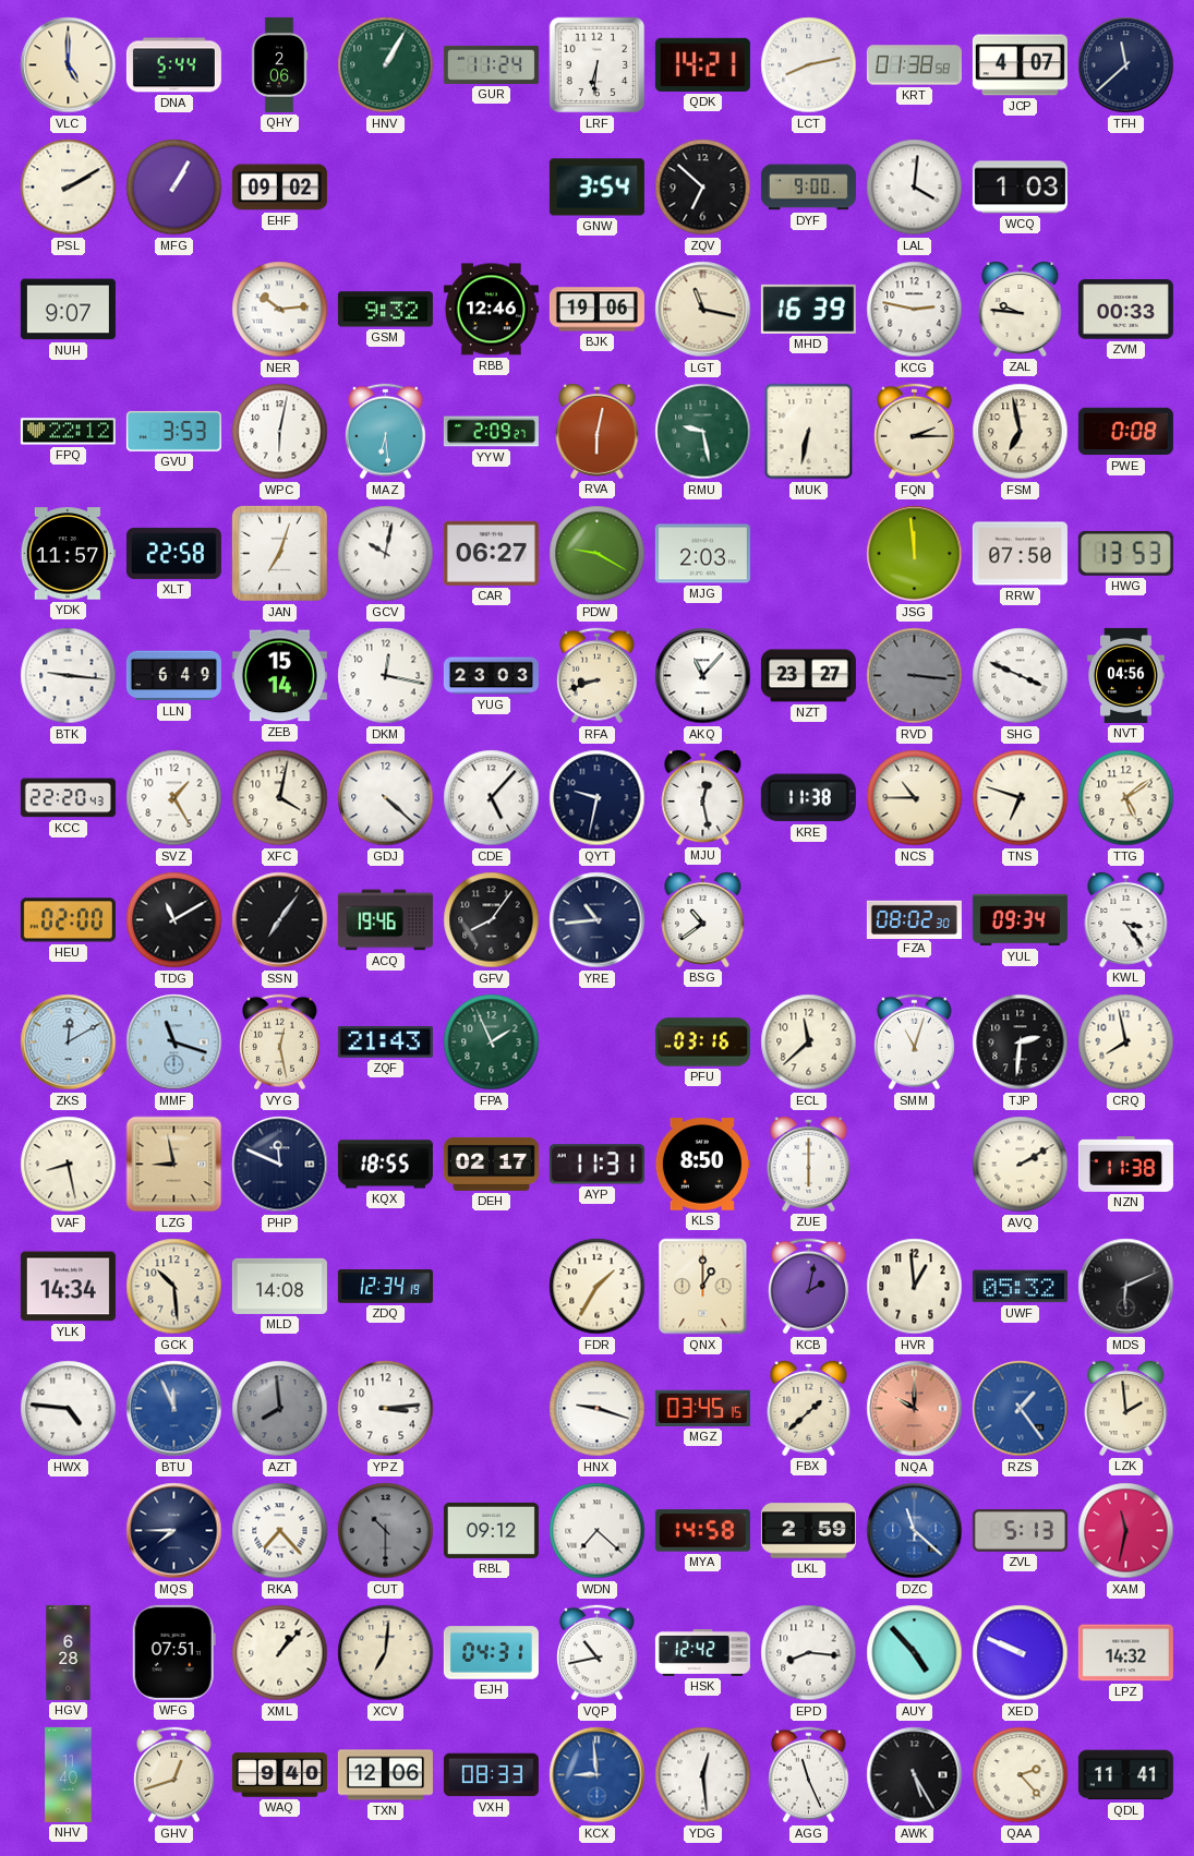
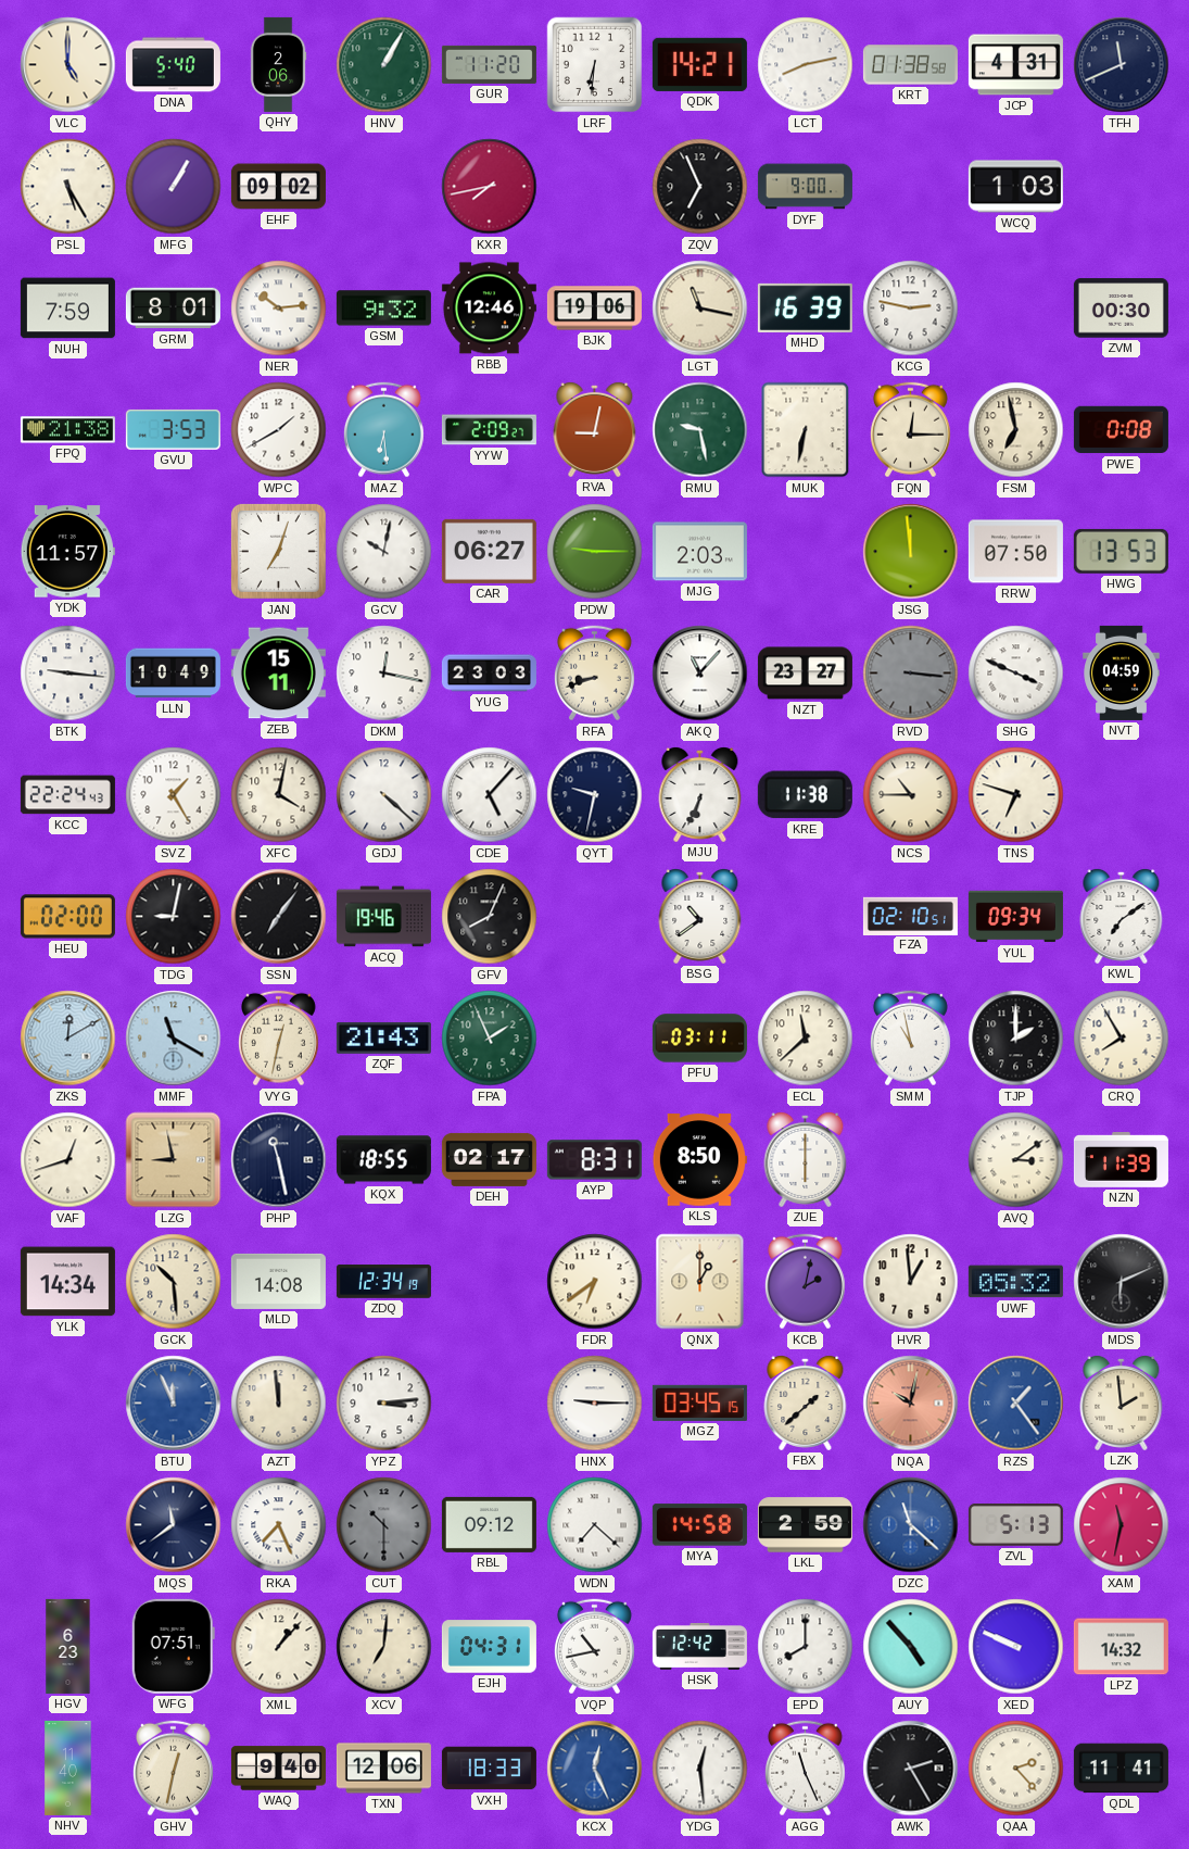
DNA: 5:44 -> 5:40
GUR: 11:24 -> 11:20
JCP: 4:07 -> 4:31
TFH: 11:38 -> 11:41
PSL: 2:10 -> 5:25
KXR: none -> 7:43
GNW: 3:54 -> none
ZQV: 6:52 -> 6:56
LAL: 4:01 -> none
NUH: 9:07 -> 7:59
GRM: none -> 8:01
ZAL: 9:46 -> none
ZVM: 00:33 -> 00:30
FPQ: 22:12 -> 21:38
WPC: 6:02 -> 1:40
RVA: 6:02 -> 9:02
FQN: 2:15 -> 12:15
XLT: 22:58 -> none
PDW: 9:20 -> 9:15
LLN: 6:49 -> 10:49
ZEB: 15:14 -> 15:11
NVT: 04:56 -> 04:59
KCC: 22:20 -> 22:24
MJU: 12:28 -> 6:34
TTG: 5:09 -> none
TDG: 11:10 -> 9:02
GFV: 8:06 -> 8:04
YRE: 10:44 -> none
FZA: 08:02 -> 02:10
KWL: 3:24 -> 7:09
MMF: 11:18 -> 11:20
VYG: 12:28 -> 12:32
PFU: 03:16 -> 03:11
SMM: 11:03 -> 10:58
TJP: 2:31 -> 2:00
CRQ: 7:58 -> 7:55
VAF: 8:28 -> 12:42
PHP: 11:49 -> 11:28
AYP: 11:31 -> 8:31
AVQ: 2:10 -> 3:09
NZN: 11:38 -> 11:39
FDR: 1:35 -> 6:39
HWX: 4:46 -> none
AZT: 7:59 -> 11:59
AZT dial: grey -> cream
HNX: 9:18 -> 9:15
NQA: 10:00 -> 10:02
MQS: 7:45 -> 11:39
RKA: 7:23 -> 7:26
HGV: 6:28 -> 6:23
EPD: 8:16 -> 8:00
GHV: 12:42 -> 12:32
VXH: 08:33 -> 18:33
KCX: 8:59 -> 12:26
AWK: 5:25 -> 2:25
